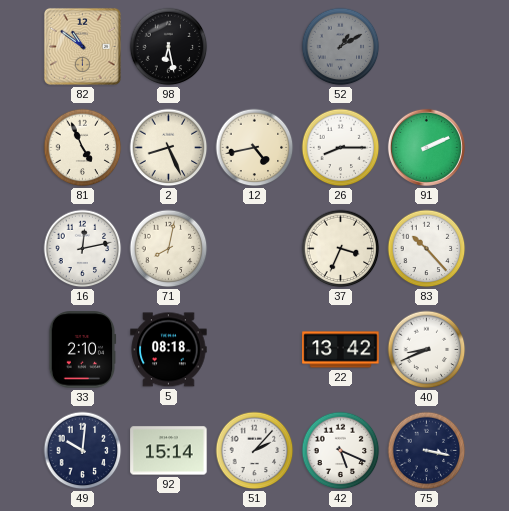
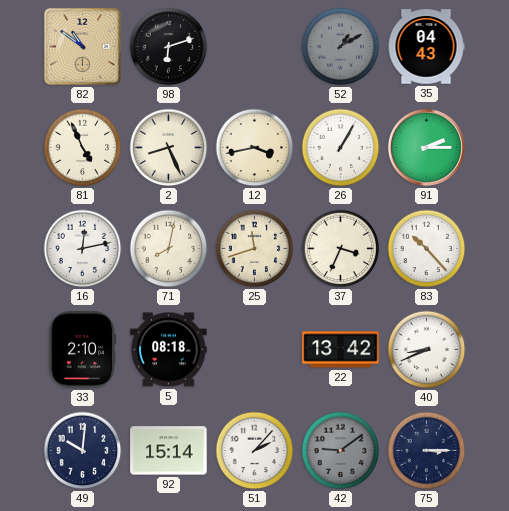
98: 6:28 -> 6:12
35: none -> 04:43
12: 4:43 -> 3:43
26: 8:15 -> 1:05
91: 2:11 -> 2:15
25: none -> 11:42
42: 5:19 -> 9:09
42 dial: white -> grey
75: 3:17 -> 3:15
